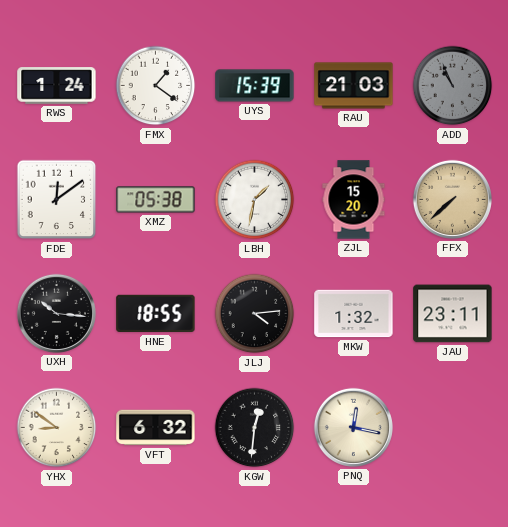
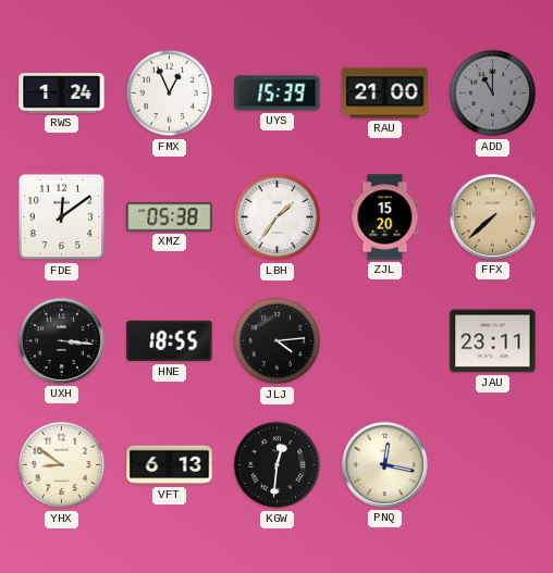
FMX: 1:21 -> 12:56
RAU: 21:03 -> 21:00
ADD: 10:56 -> 11:00
LBH: 1:32 -> 1:36
UXH: 10:16 -> 3:16
MKW: 1:32 -> none
VFT: 6:32 -> 6:13
